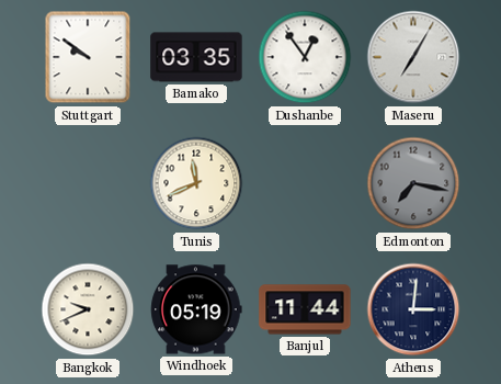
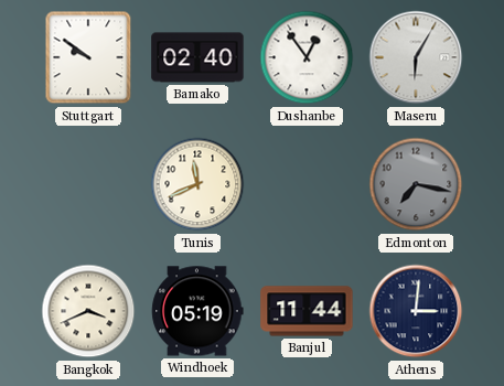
Bamako: 03:35 -> 02:40
Maseru: 7:05 -> 6:05
Bangkok: 9:41 -> 3:41
